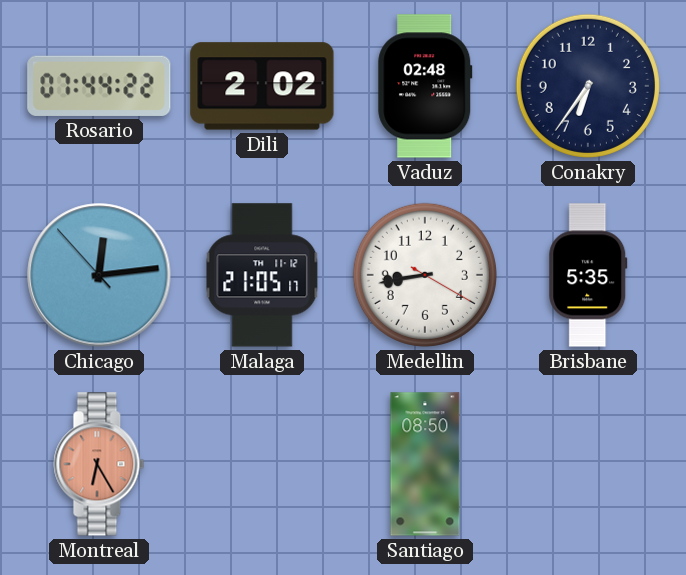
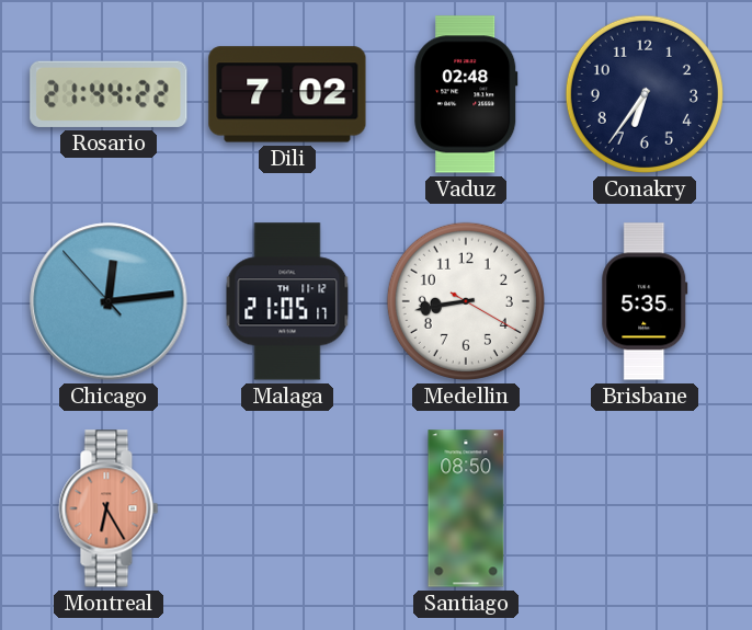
Rosario: 07:44 -> 21:44
Dili: 2:02 -> 7:02
